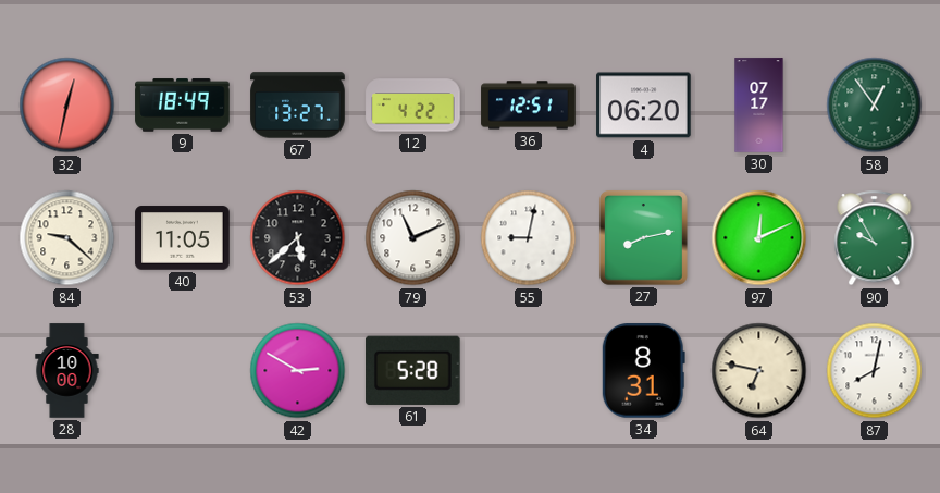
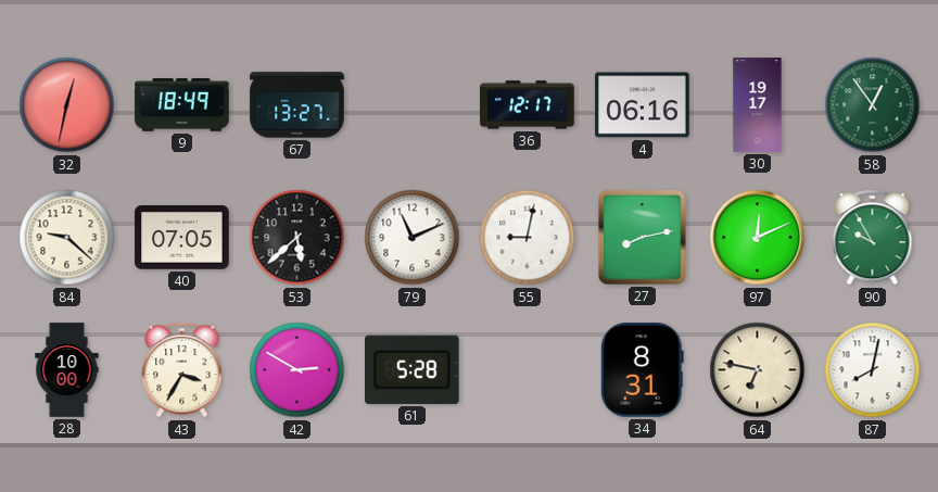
12: 4:22 -> none
36: 12:51 -> 12:17
4: 06:20 -> 06:16
30: 07:17 -> 19:17
40: 11:05 -> 07:05
43: none -> 3:35
